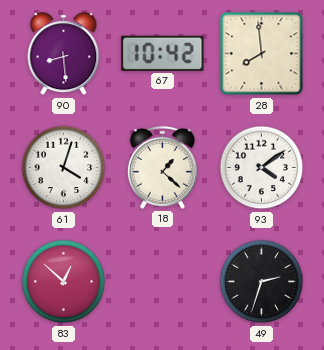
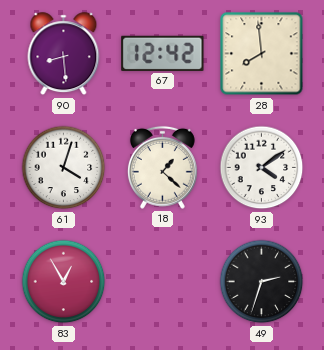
67: 10:42 -> 12:42
83: 12:52 -> 12:55
